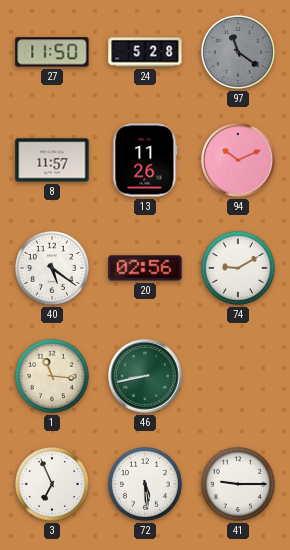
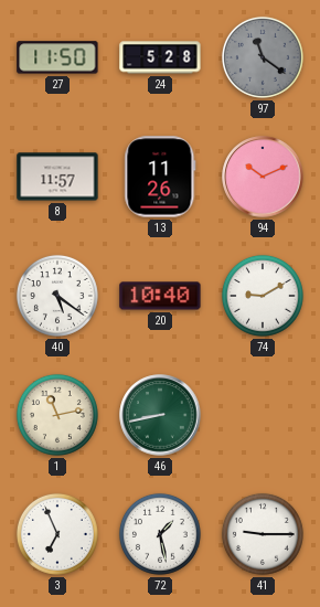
20: 02:56 -> 10:40
1: 11:16 -> 11:13
72: 5:29 -> 1:28
